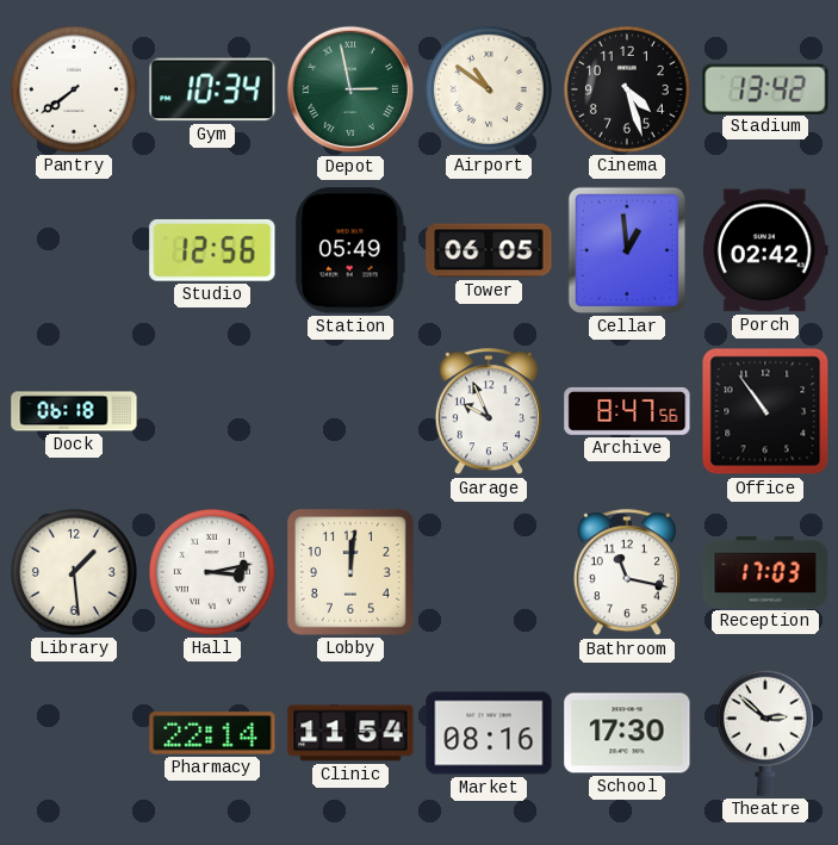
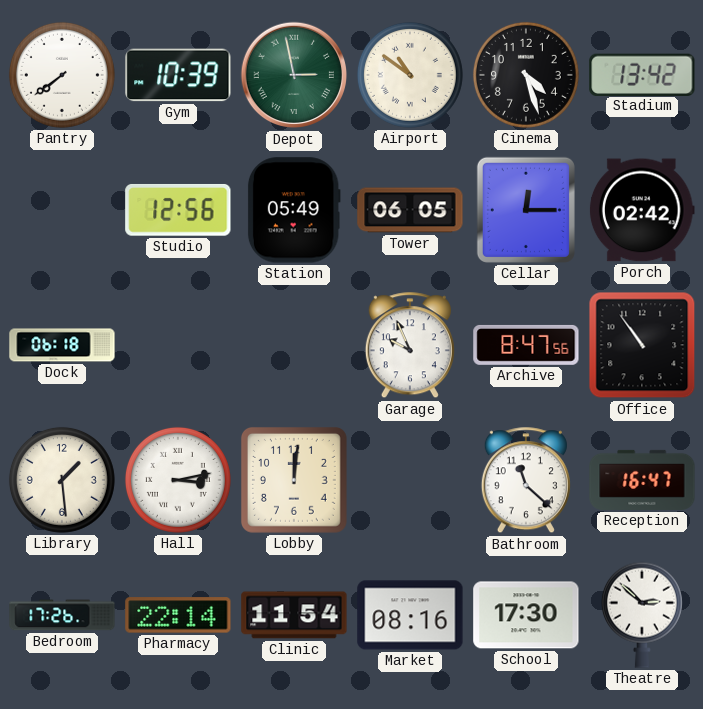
Gym: 10:34 -> 10:39
Cellar: 12:59 -> 12:15
Bathroom: 11:17 -> 11:22
Reception: 17:03 -> 16:47
Bedroom: none -> 17:26
